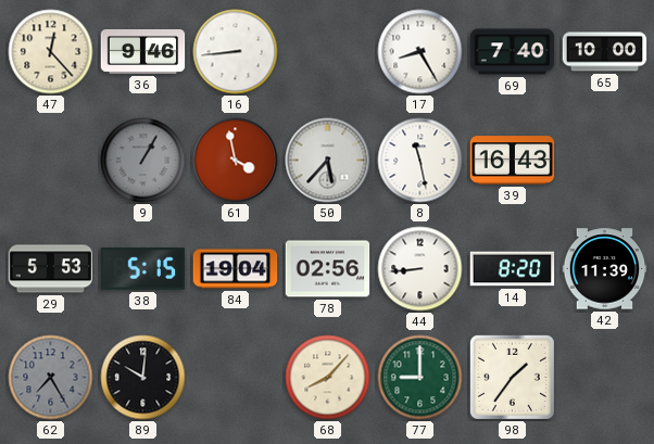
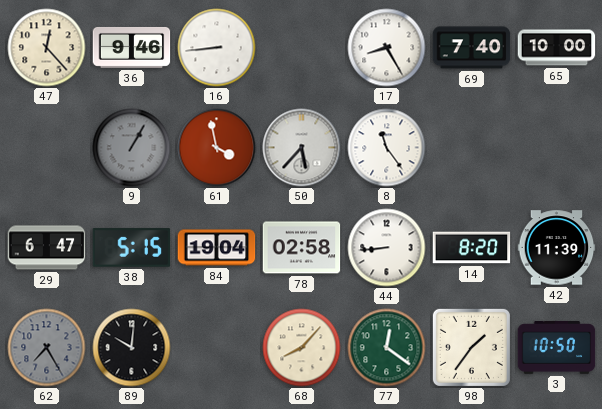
8: 11:28 -> 11:24
39: 16:43 -> none
29: 5:53 -> 6:47
78: 02:56 -> 02:58
77: 9:00 -> 12:21
3: none -> 10:50
